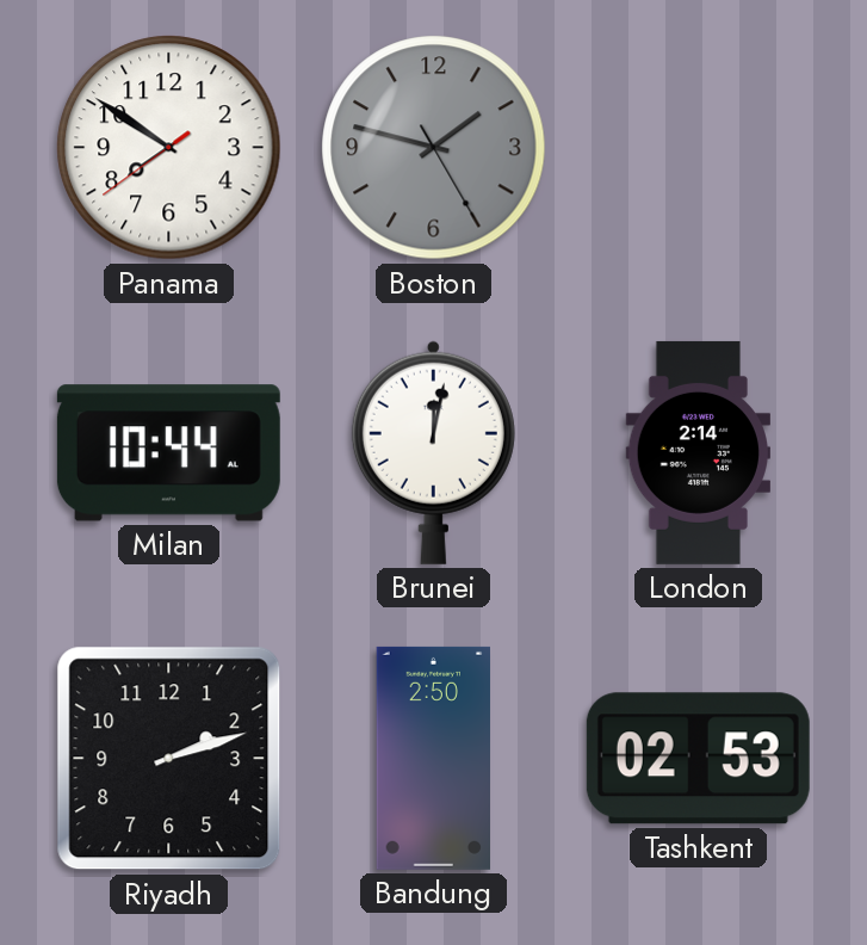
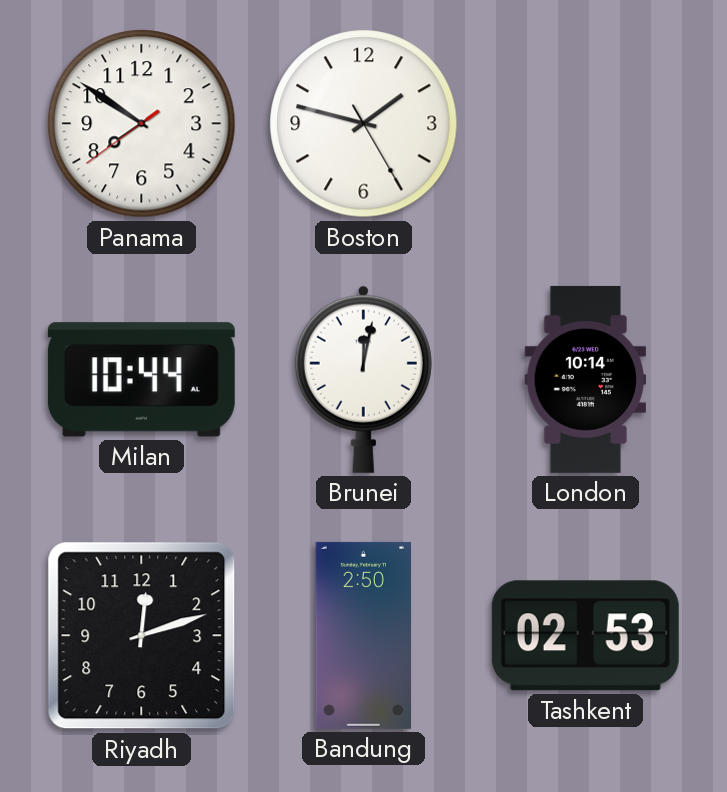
Boston dial: grey -> white
London: 2:14 -> 10:14
Riyadh: 2:12 -> 12:12
